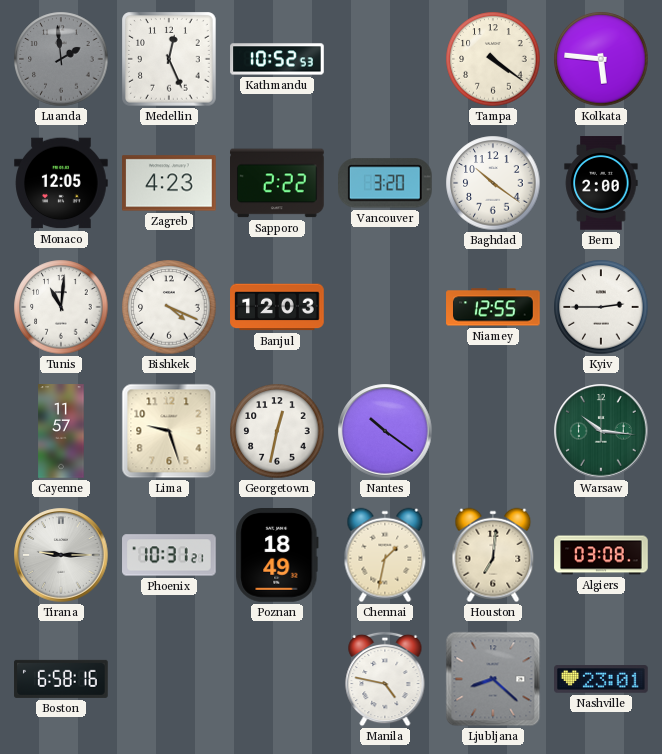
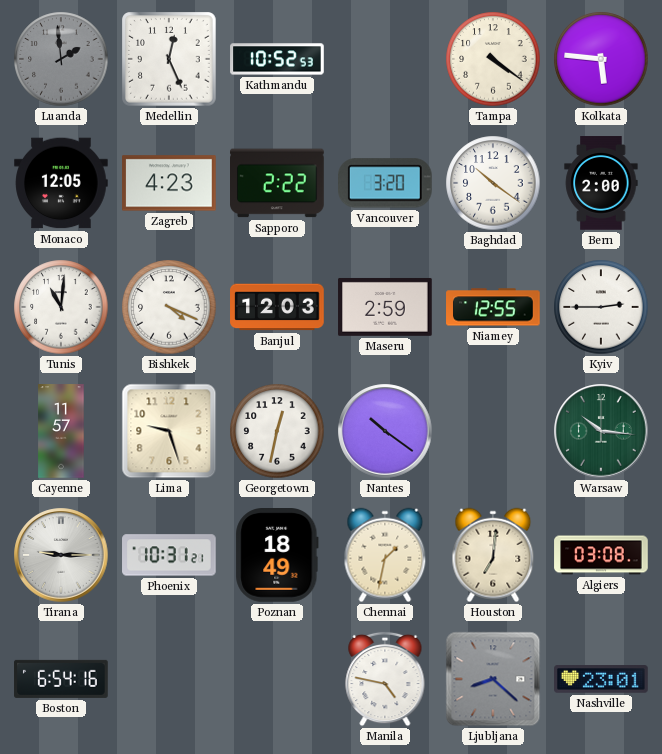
Maseru: none -> 2:59
Boston: 6:58 -> 6:54
